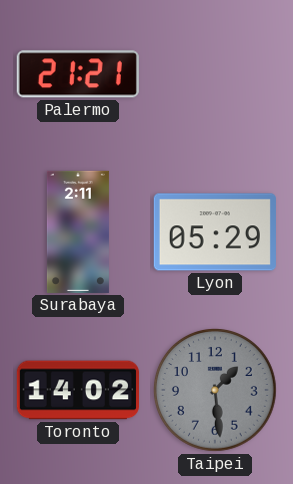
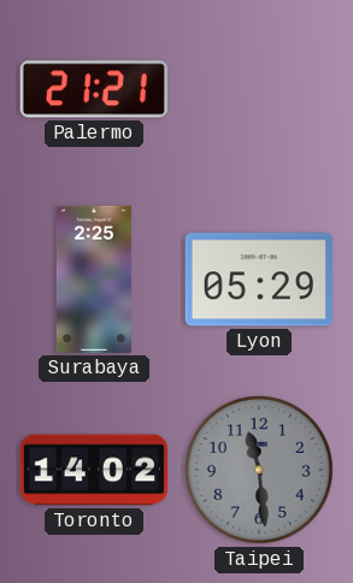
Surabaya: 2:11 -> 2:25
Taipei: 1:29 -> 11:29
